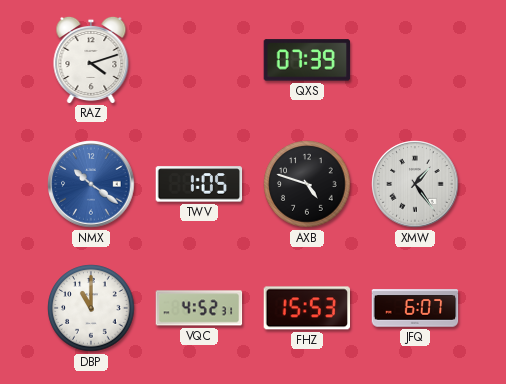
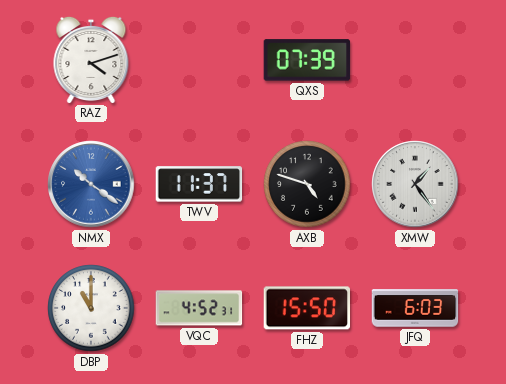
TWV: 1:05 -> 11:37
FHZ: 15:53 -> 15:50
JFQ: 6:07 -> 6:03
